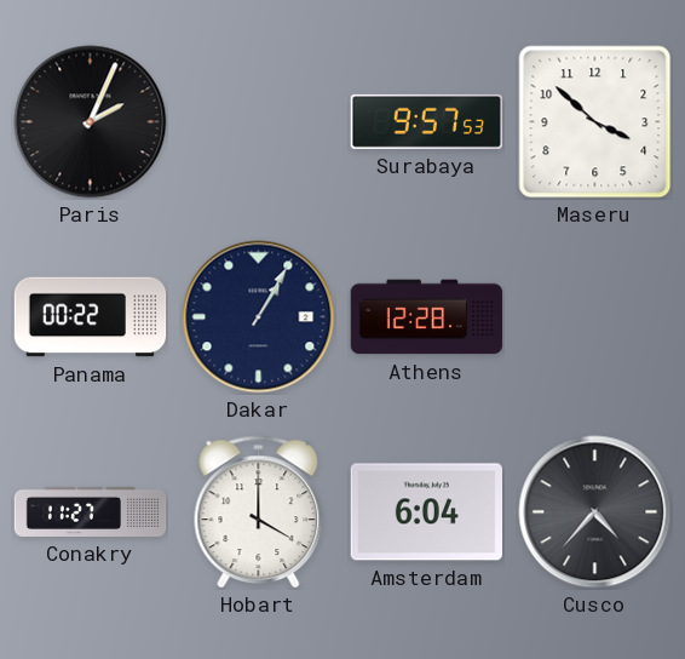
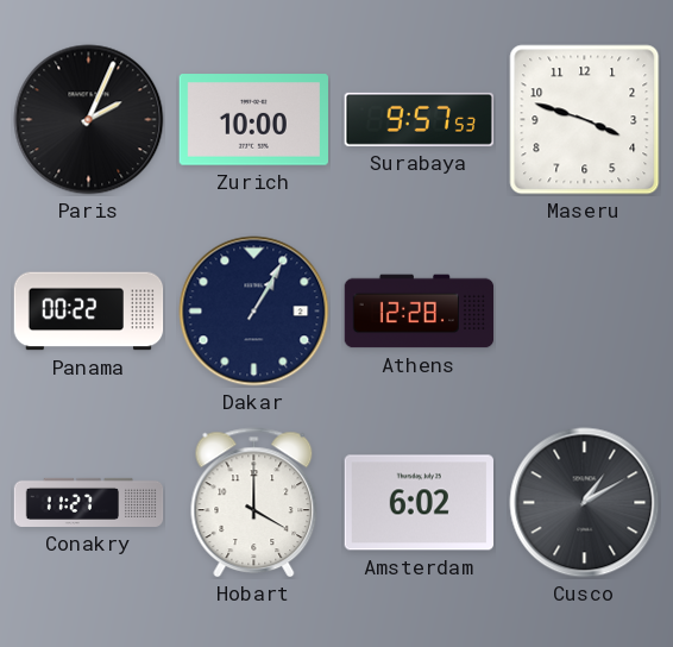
Zurich: none -> 10:00
Maseru: 3:52 -> 3:48
Amsterdam: 6:04 -> 6:02
Cusco: 4:37 -> 1:10
